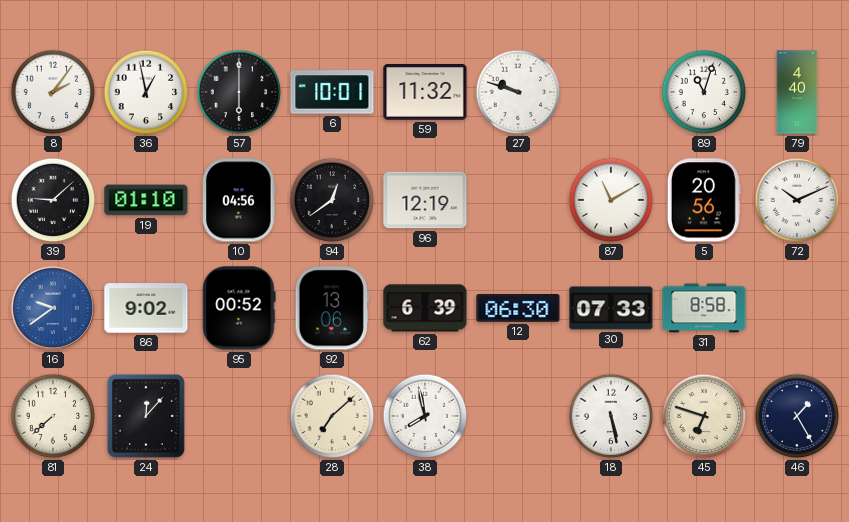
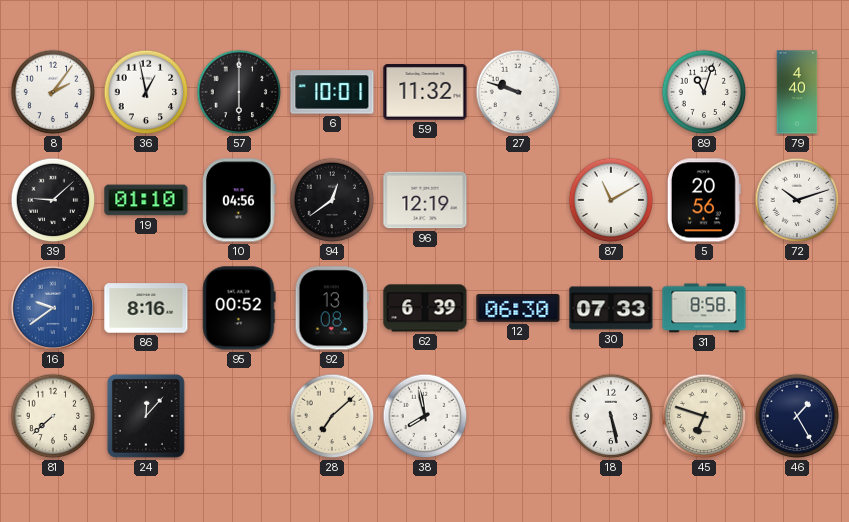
72: 10:11 -> 10:12
86: 9:02 -> 8:16
92: 13:06 -> 13:08
